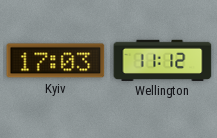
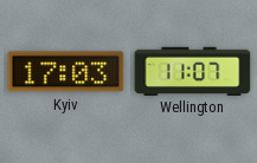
Wellington: 11:12 -> 11:07
